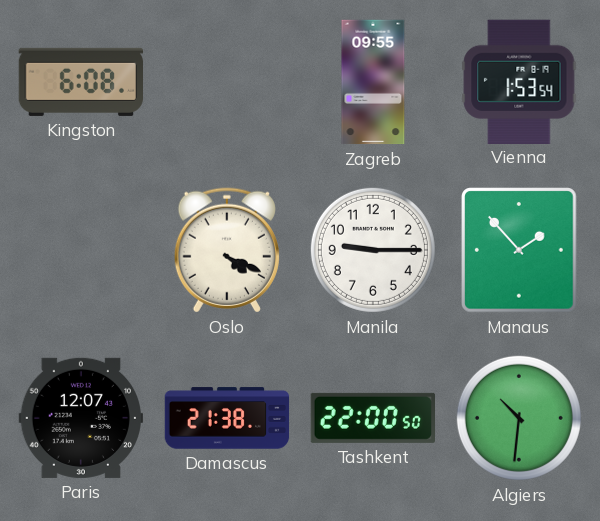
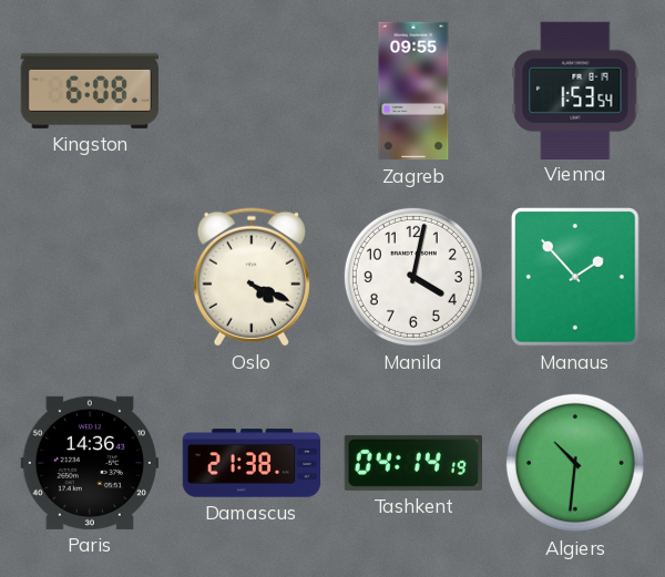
Manila: 9:15 -> 4:02
Paris: 12:07 -> 14:36
Tashkent: 22:00 -> 04:14
